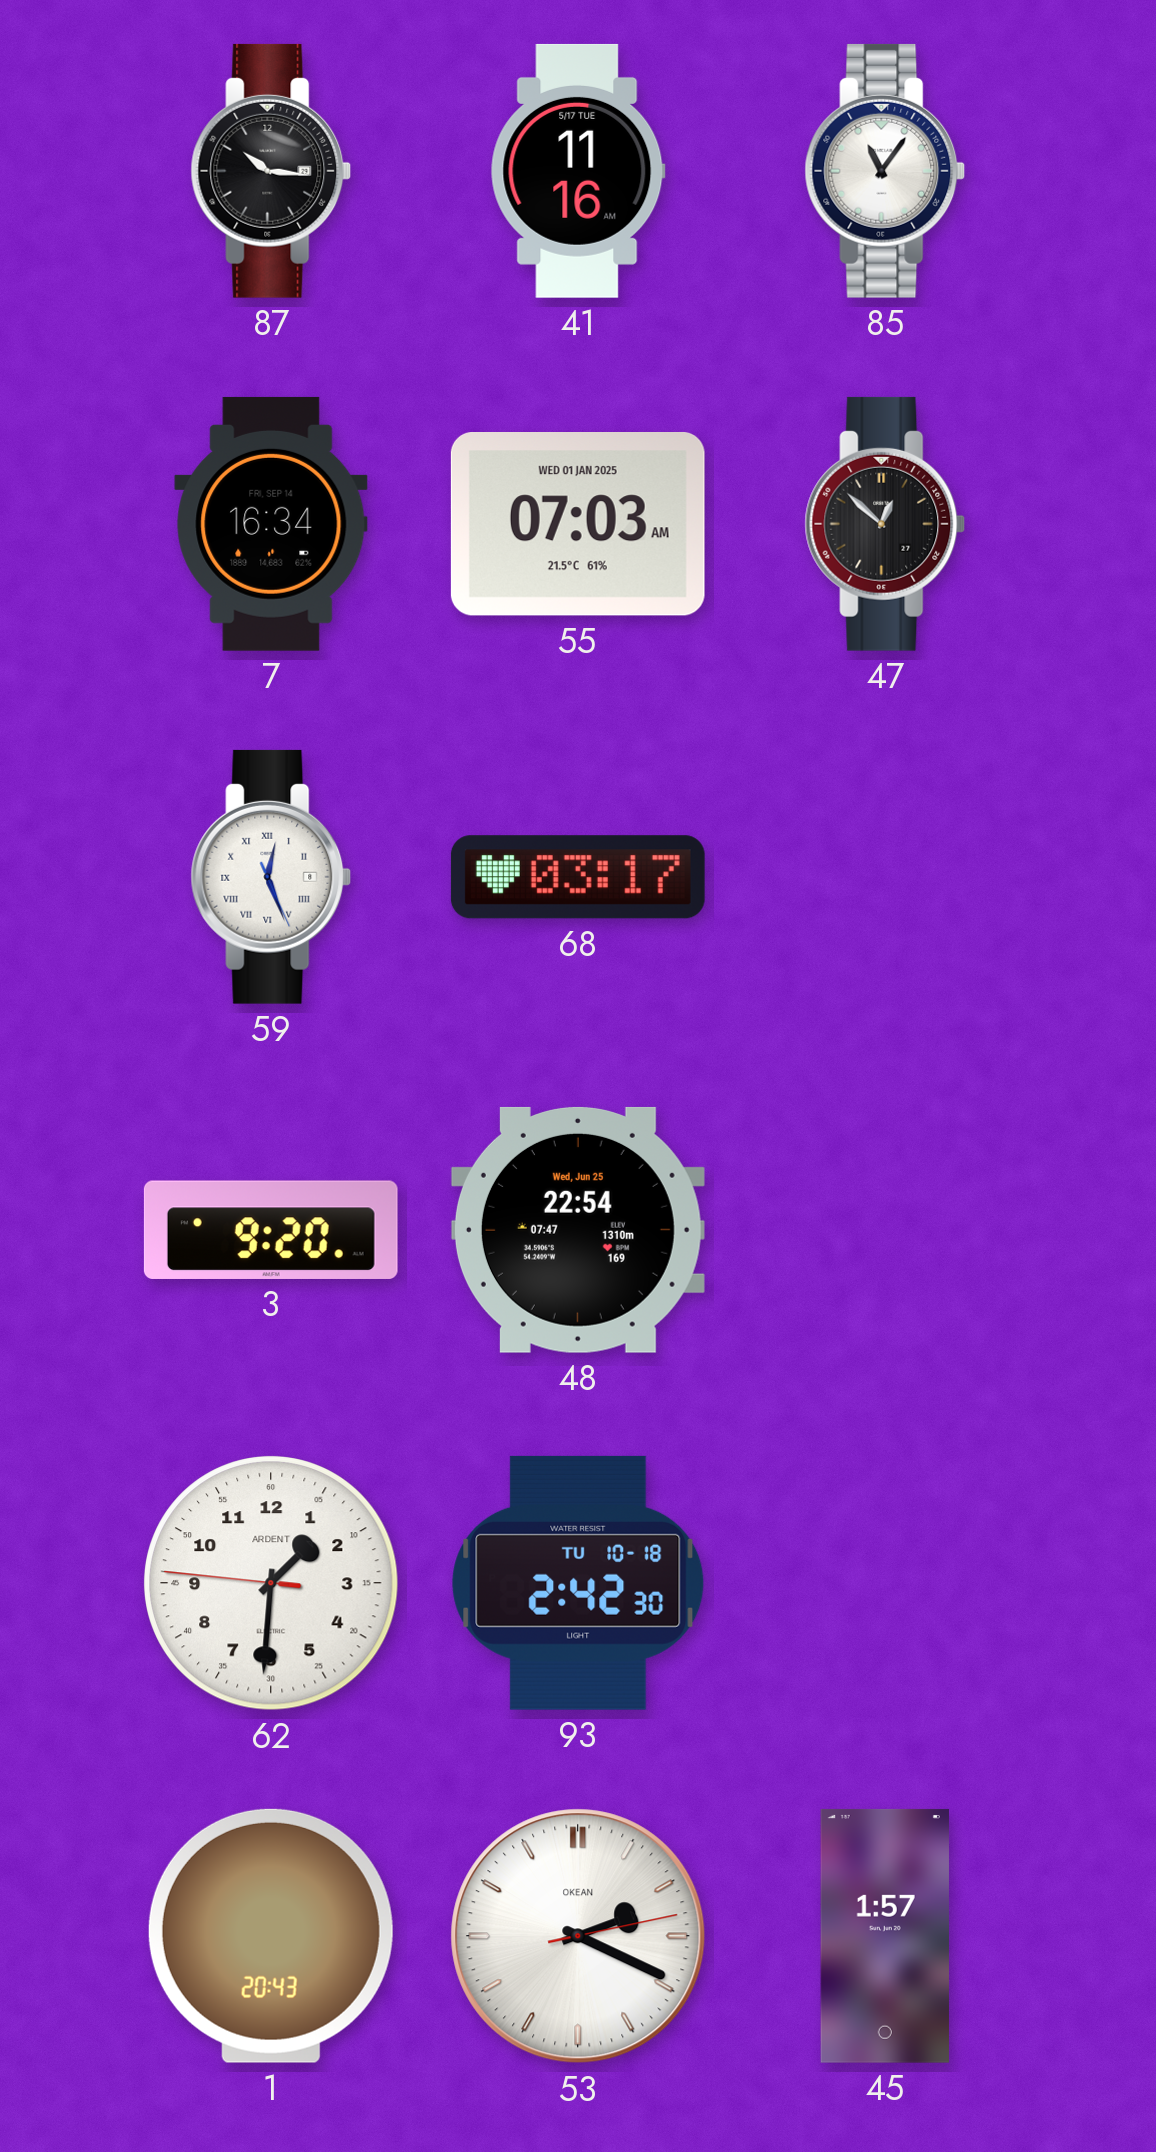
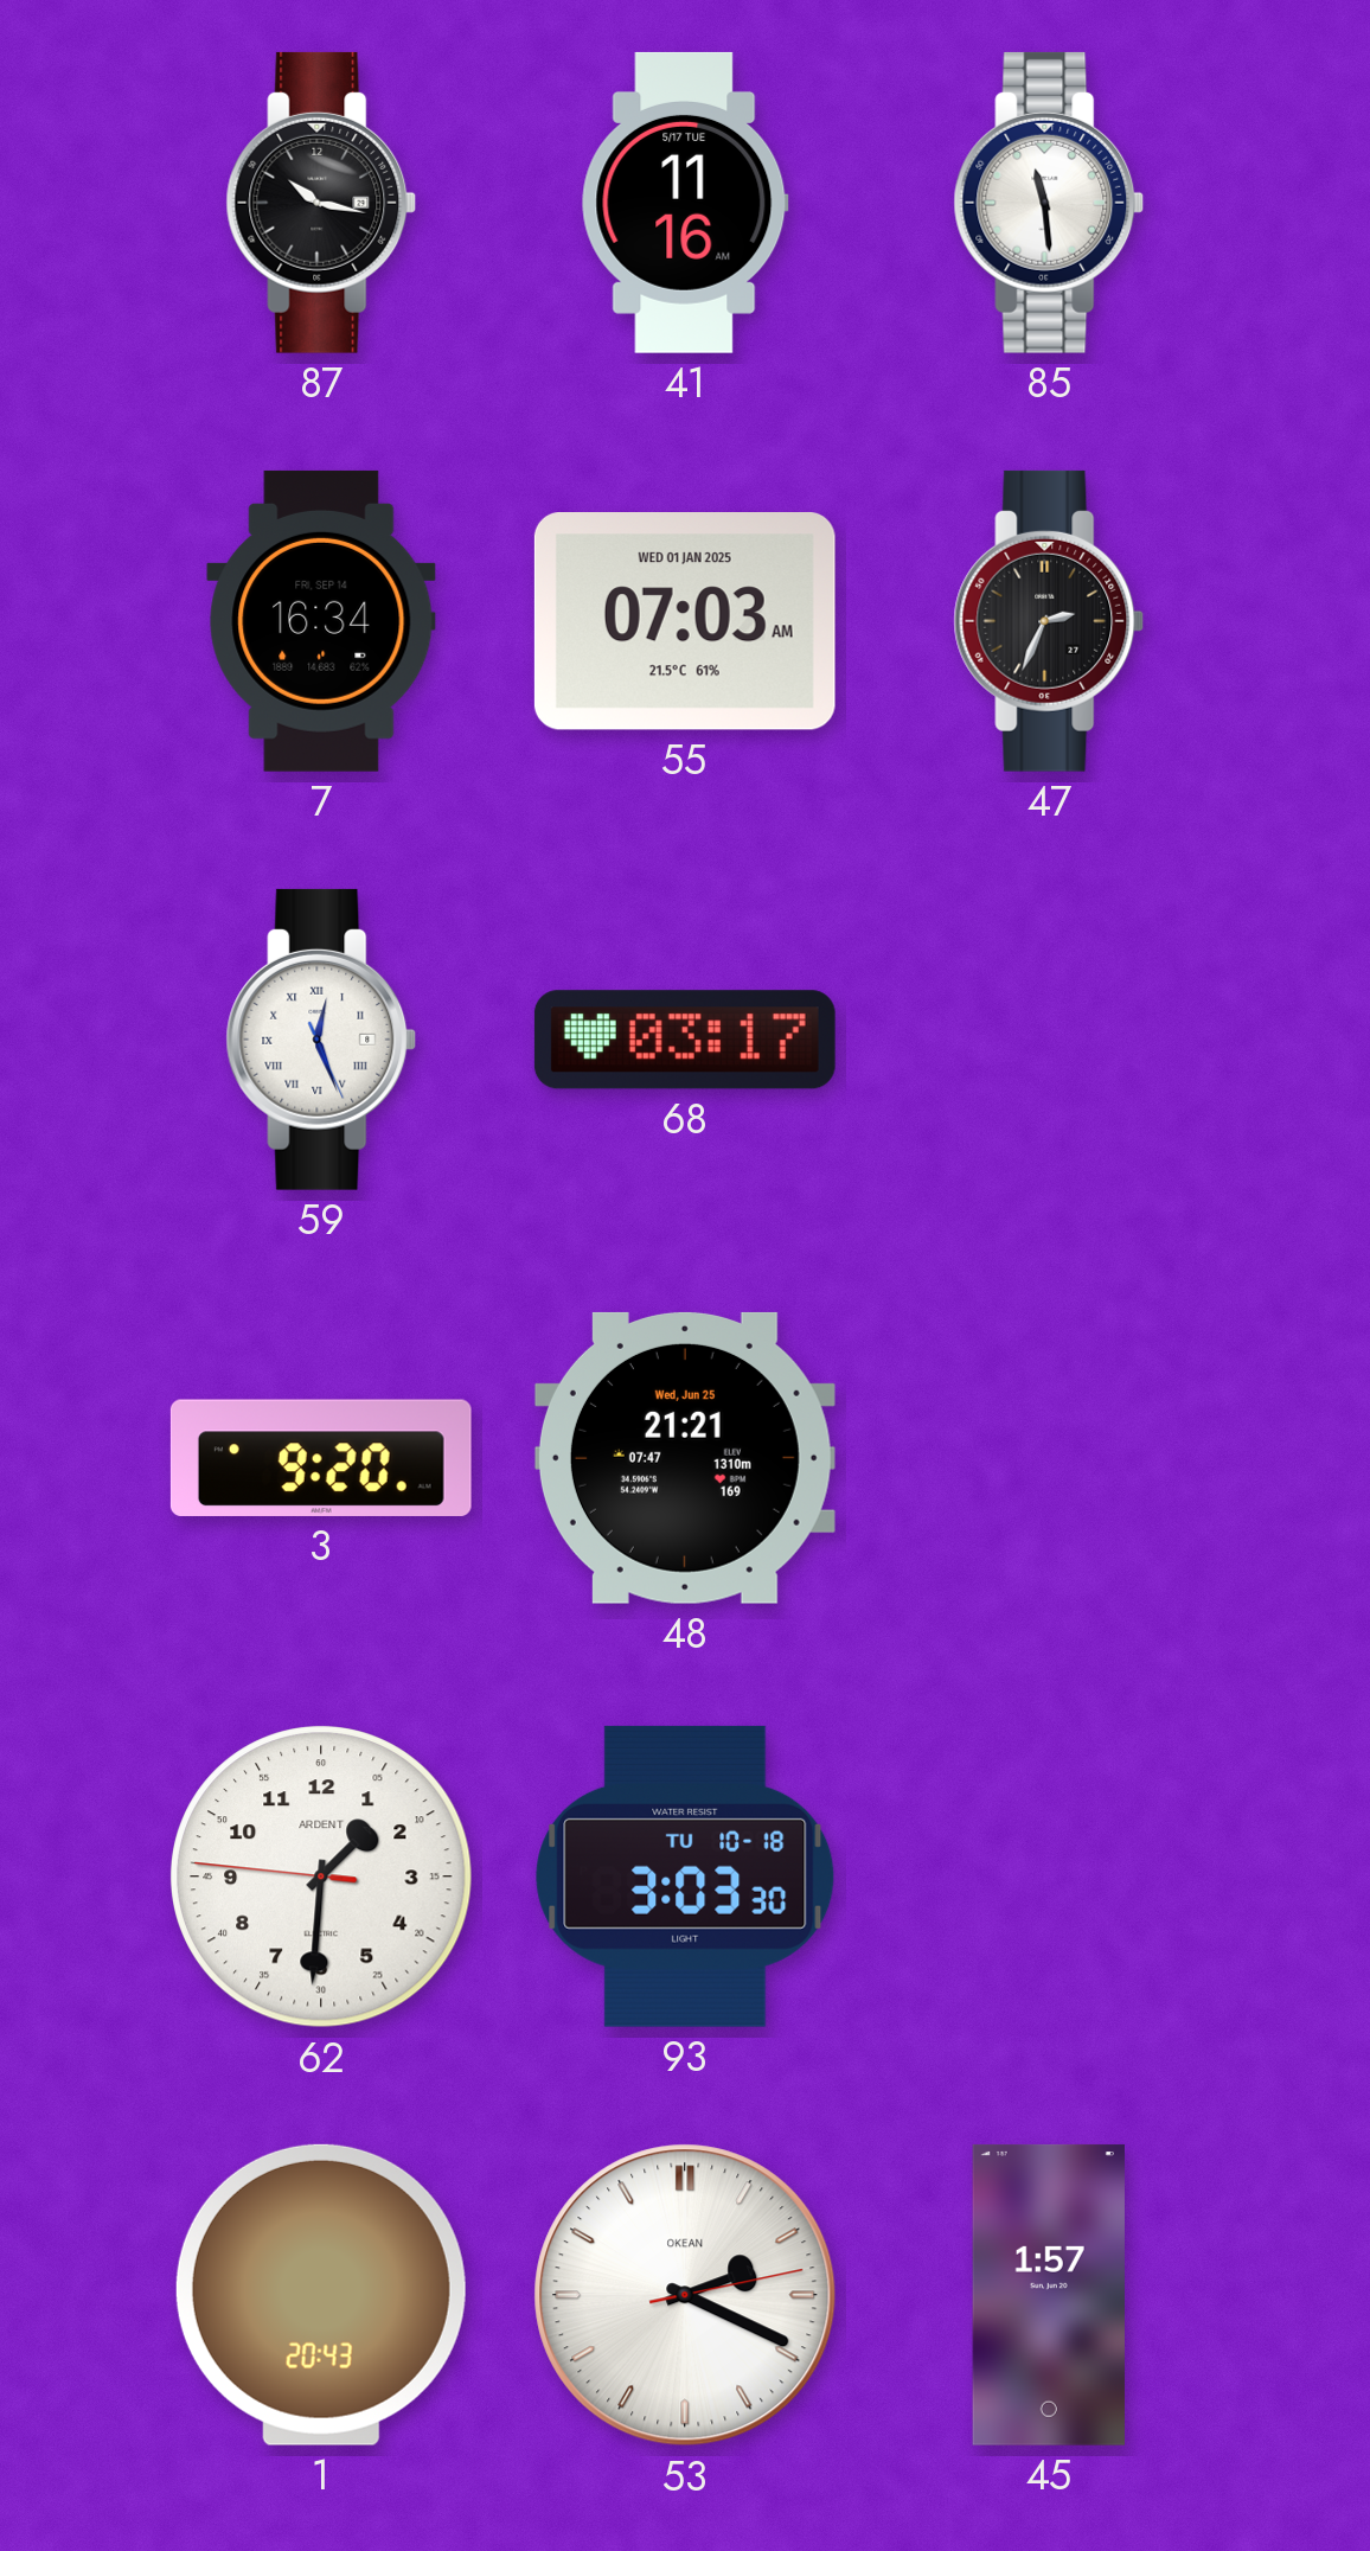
87: 10:16 -> 10:17
85: 11:06 -> 11:29
47: 12:52 -> 2:34
48: 22:54 -> 21:21
93: 2:42 -> 3:03
